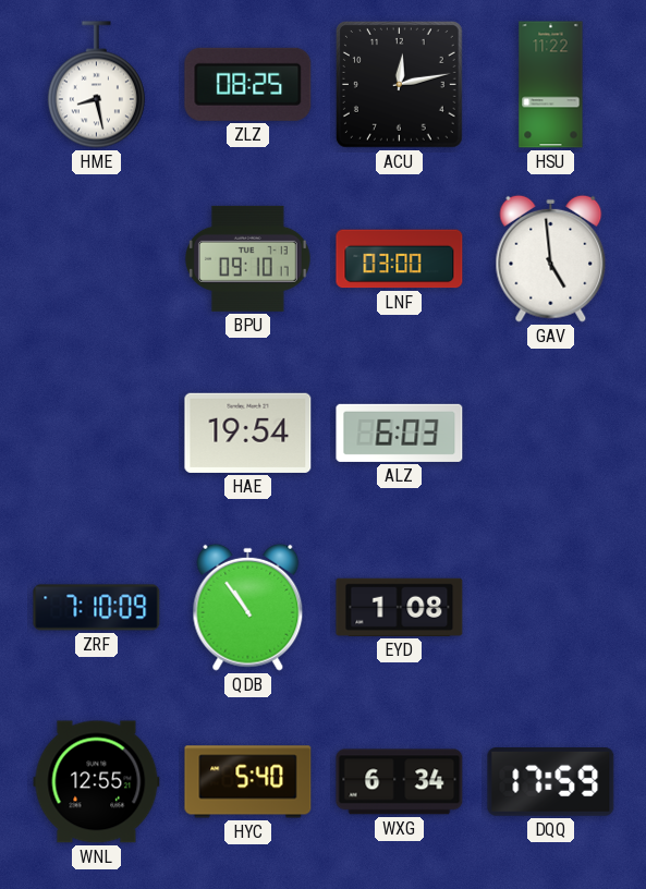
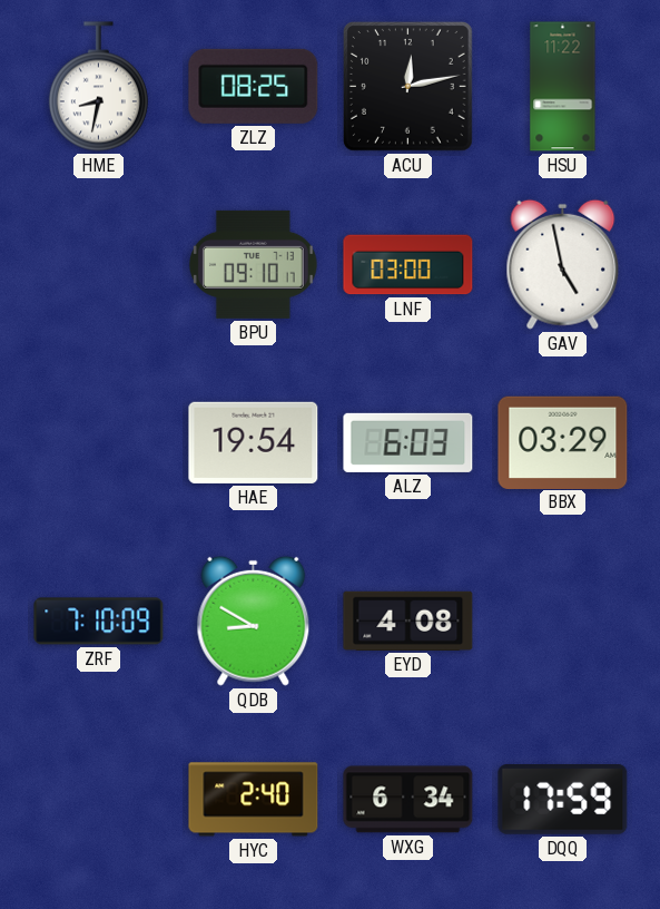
HME: 8:28 -> 8:32
GAV: 4:59 -> 4:58
BBX: none -> 03:29
QDB: 10:54 -> 8:50
EYD: 1:08 -> 4:08
WNL: 12:55 -> none
HYC: 5:40 -> 2:40
